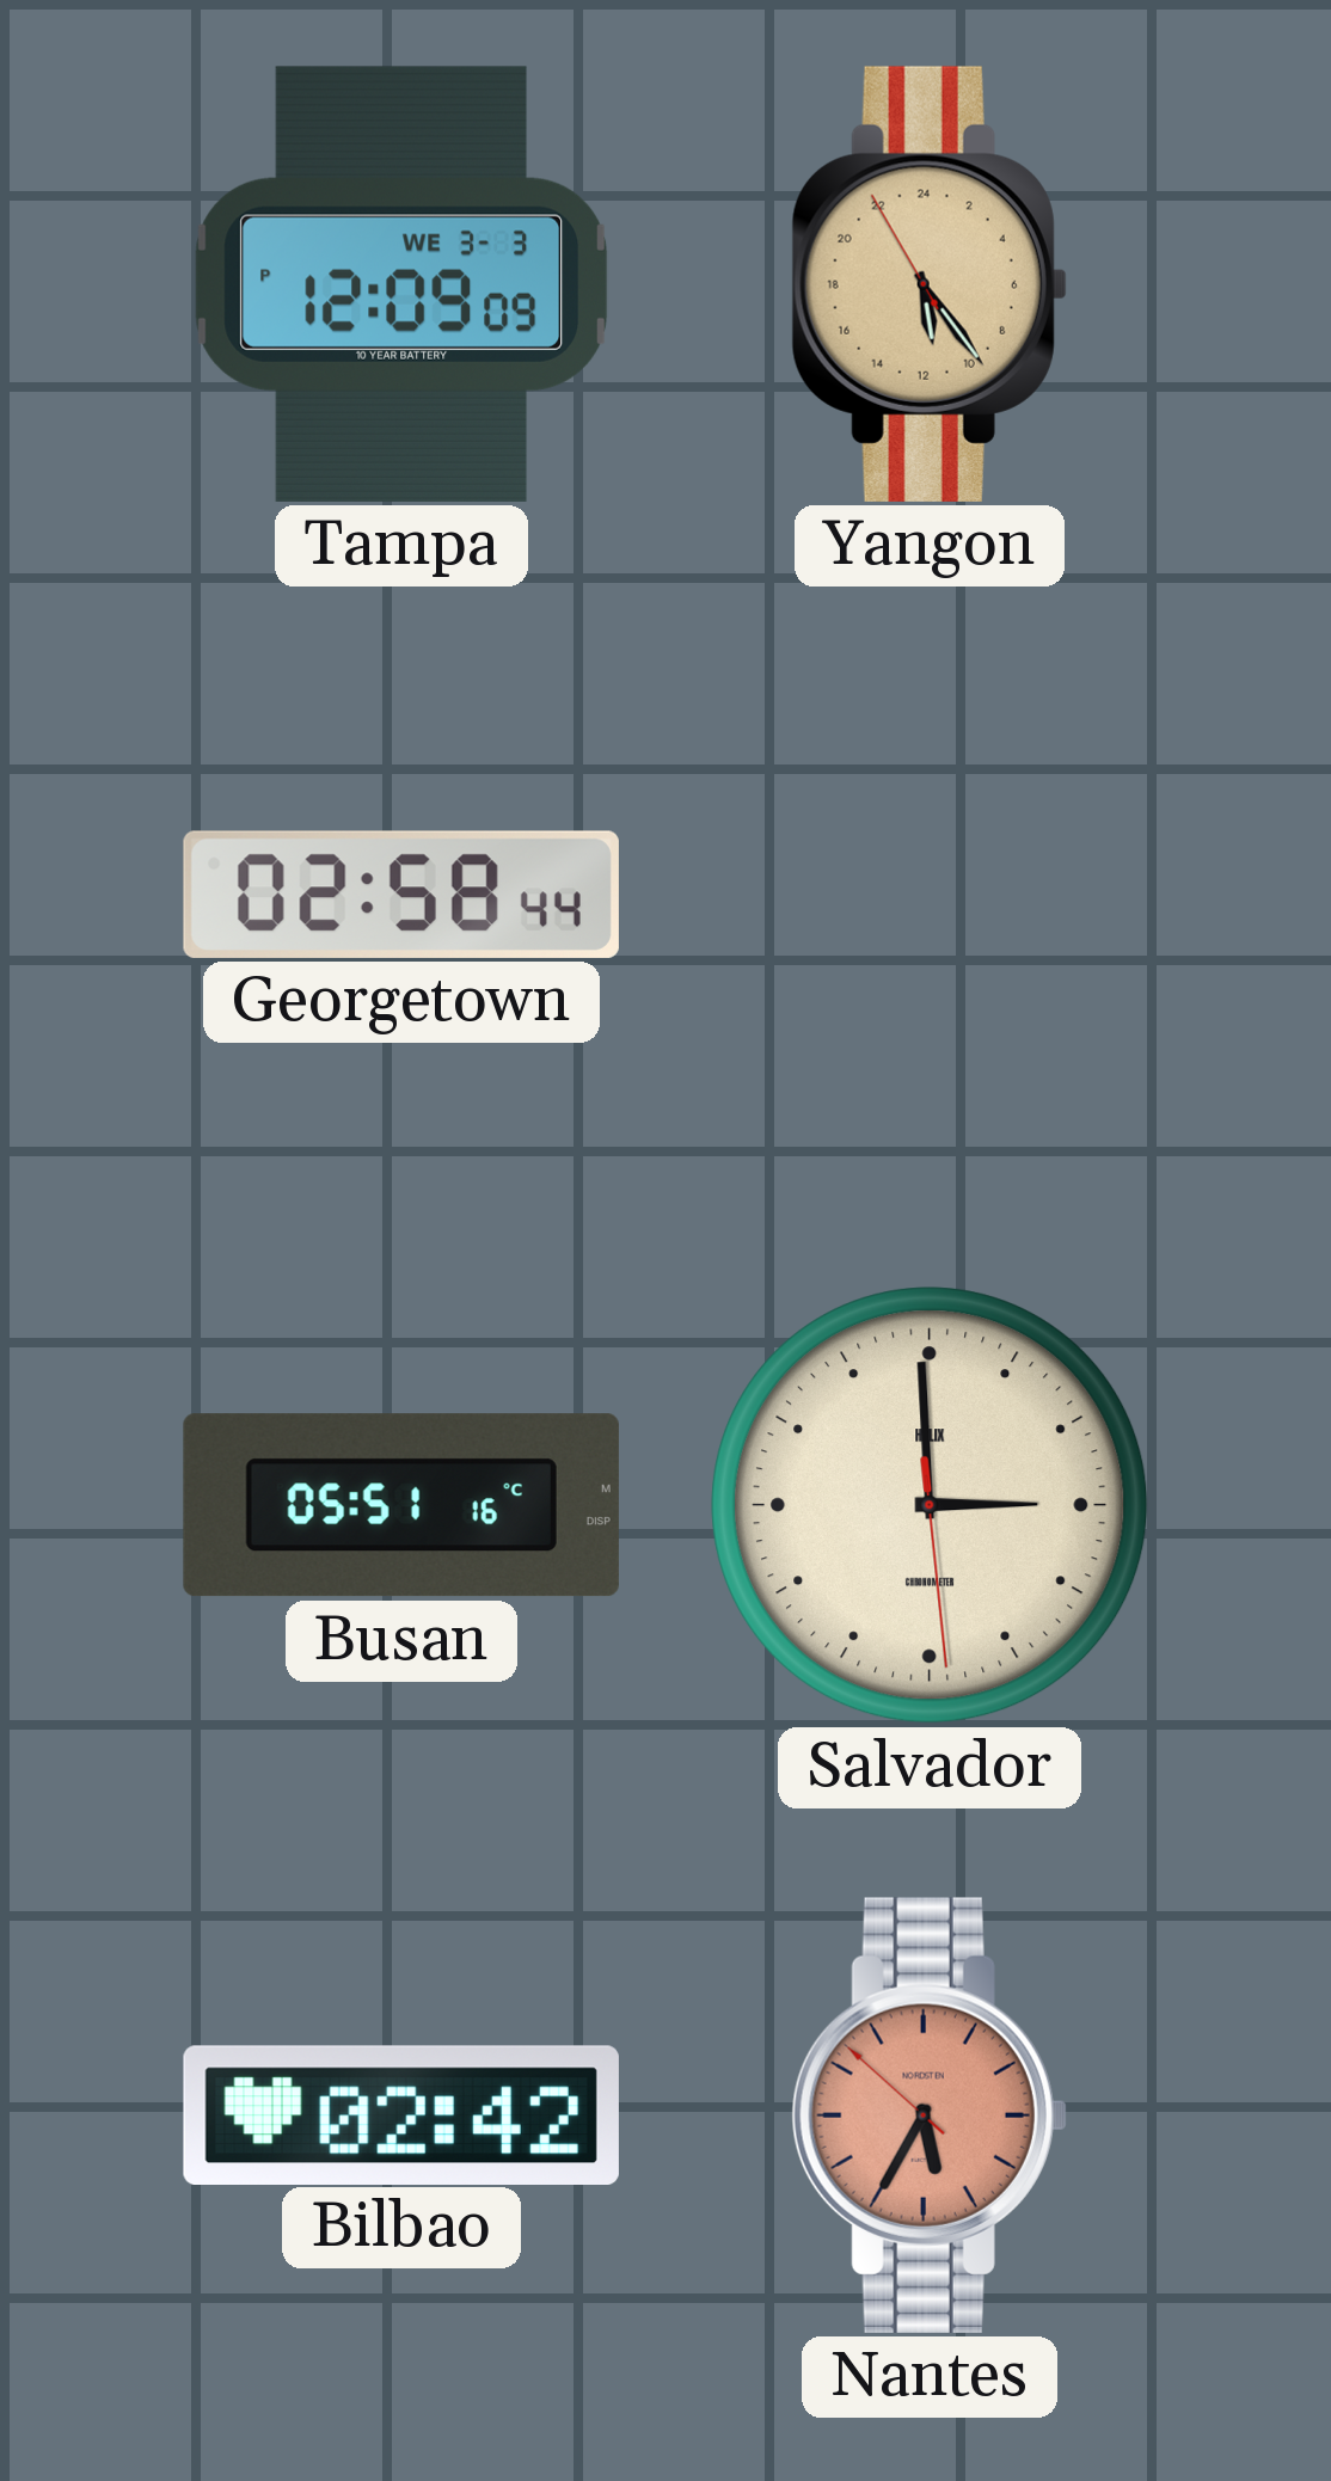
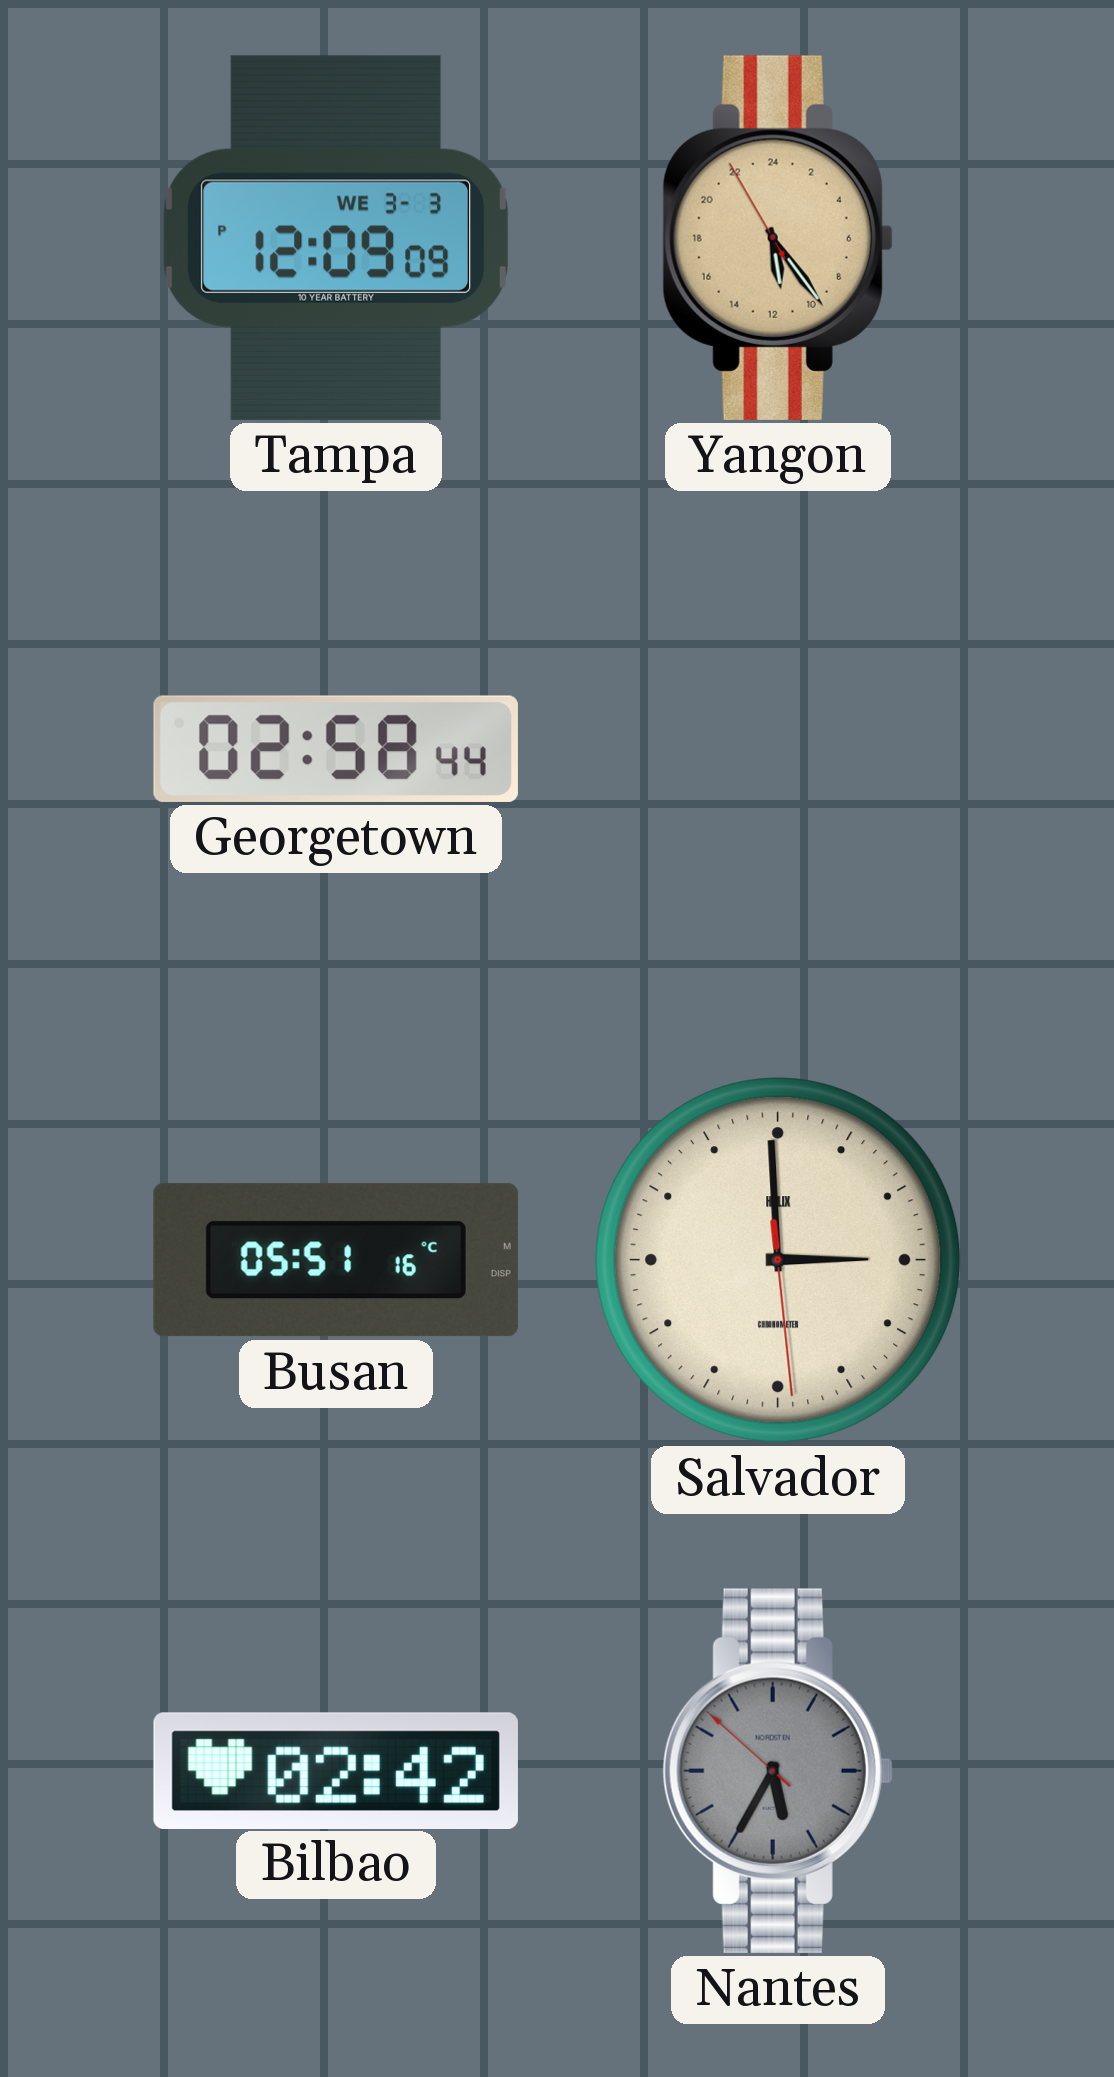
Nantes dial: salmon -> grey
